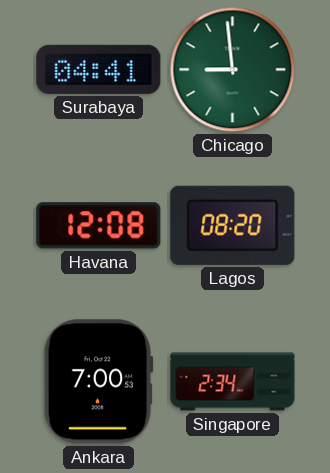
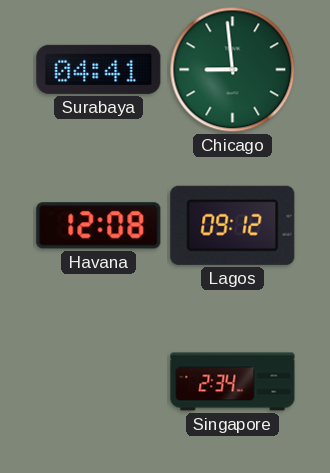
Lagos: 08:20 -> 09:12
Ankara: 7:00 -> none
